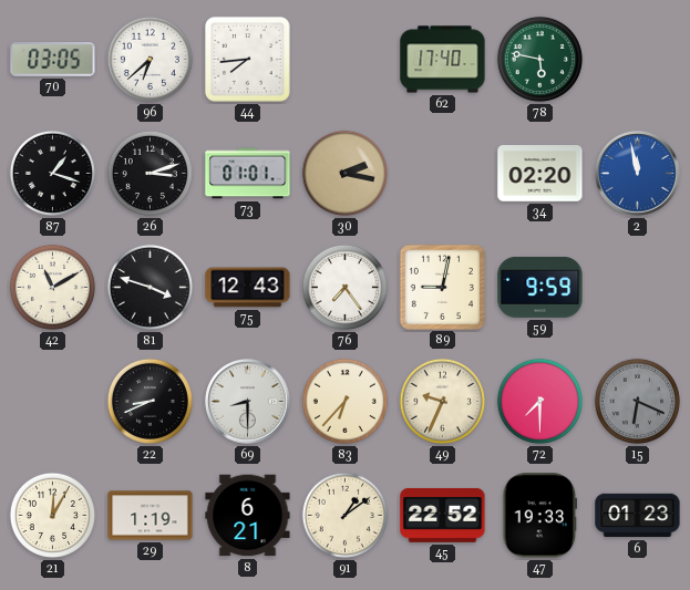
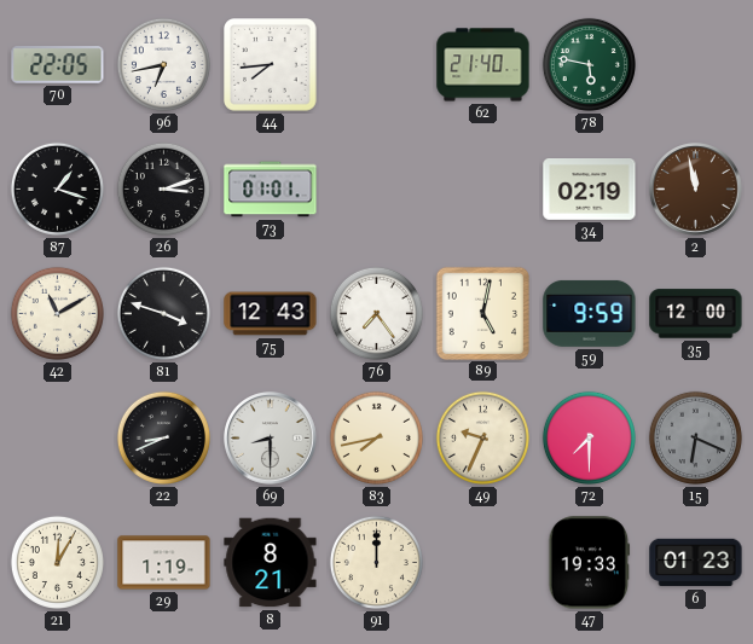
70: 03:05 -> 22:05
96: 6:38 -> 6:43
62: 17:40 -> 21:40
30: 2:17 -> none
34: 02:20 -> 02:19
2 dial: blue -> brown
89: 9:02 -> 5:02
35: none -> 12:00
83: 6:37 -> 7:43
8: 6:21 -> 8:21
91: 1:09 -> 12:00
45: 22:52 -> none
